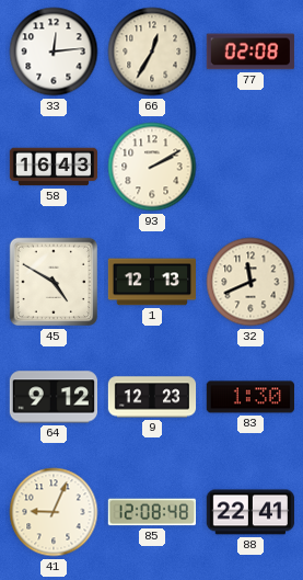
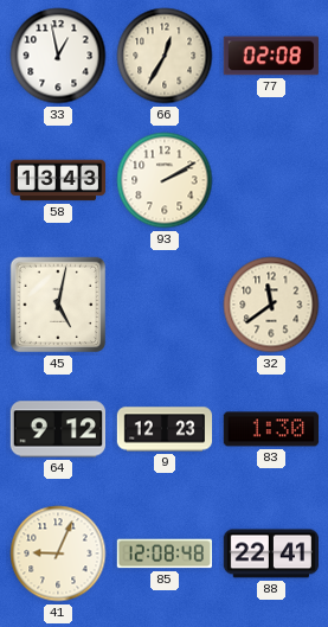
33: 12:14 -> 12:58
58: 16:43 -> 13:43
45: 4:50 -> 5:02
1: 12:13 -> none
32: 11:41 -> 11:39
